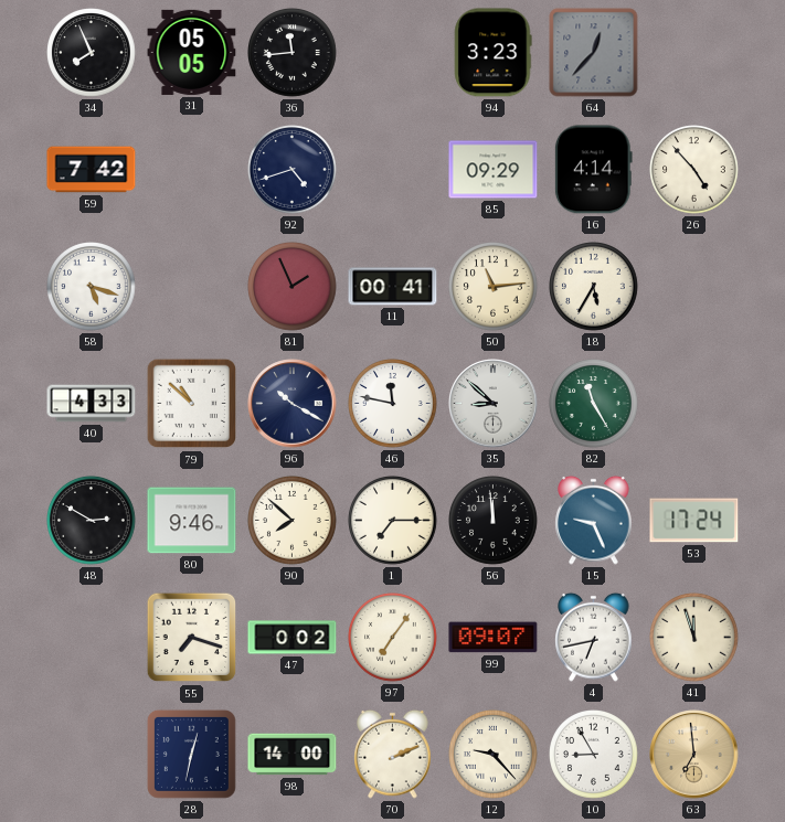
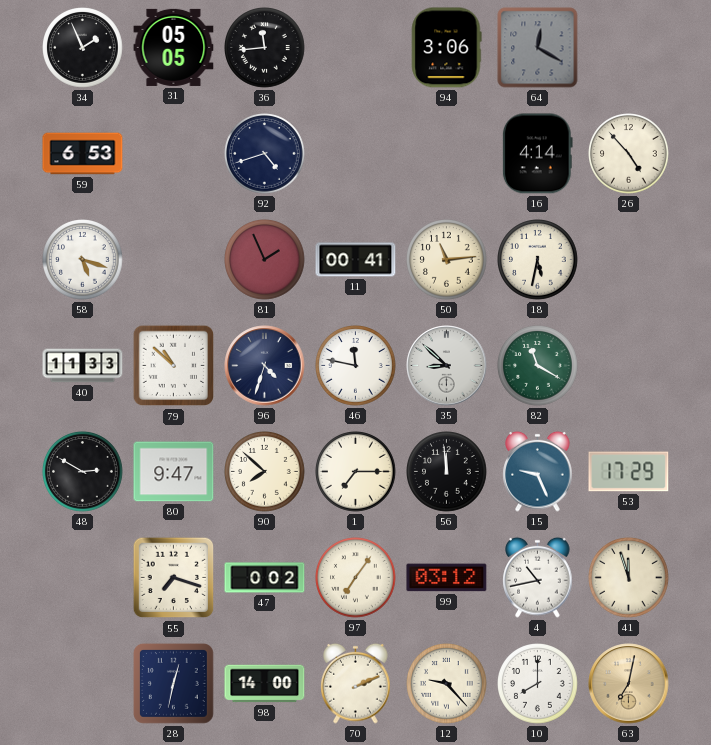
34: 7:56 -> 1:56
94: 3:23 -> 3:06
64: 12:37 -> 12:20
59: 7:42 -> 6:53
85: 09:29 -> none
18: 5:35 -> 5:32
40: 4:33 -> 11:33
96: 10:20 -> 4:33
82: 11:25 -> 11:20
80: 9:46 -> 9:47
53: 17:24 -> 17:29
99: 09:07 -> 03:12
4: 6:43 -> 10:43
10: 8:55 -> 8:00
63: 6:59 -> 7:02
